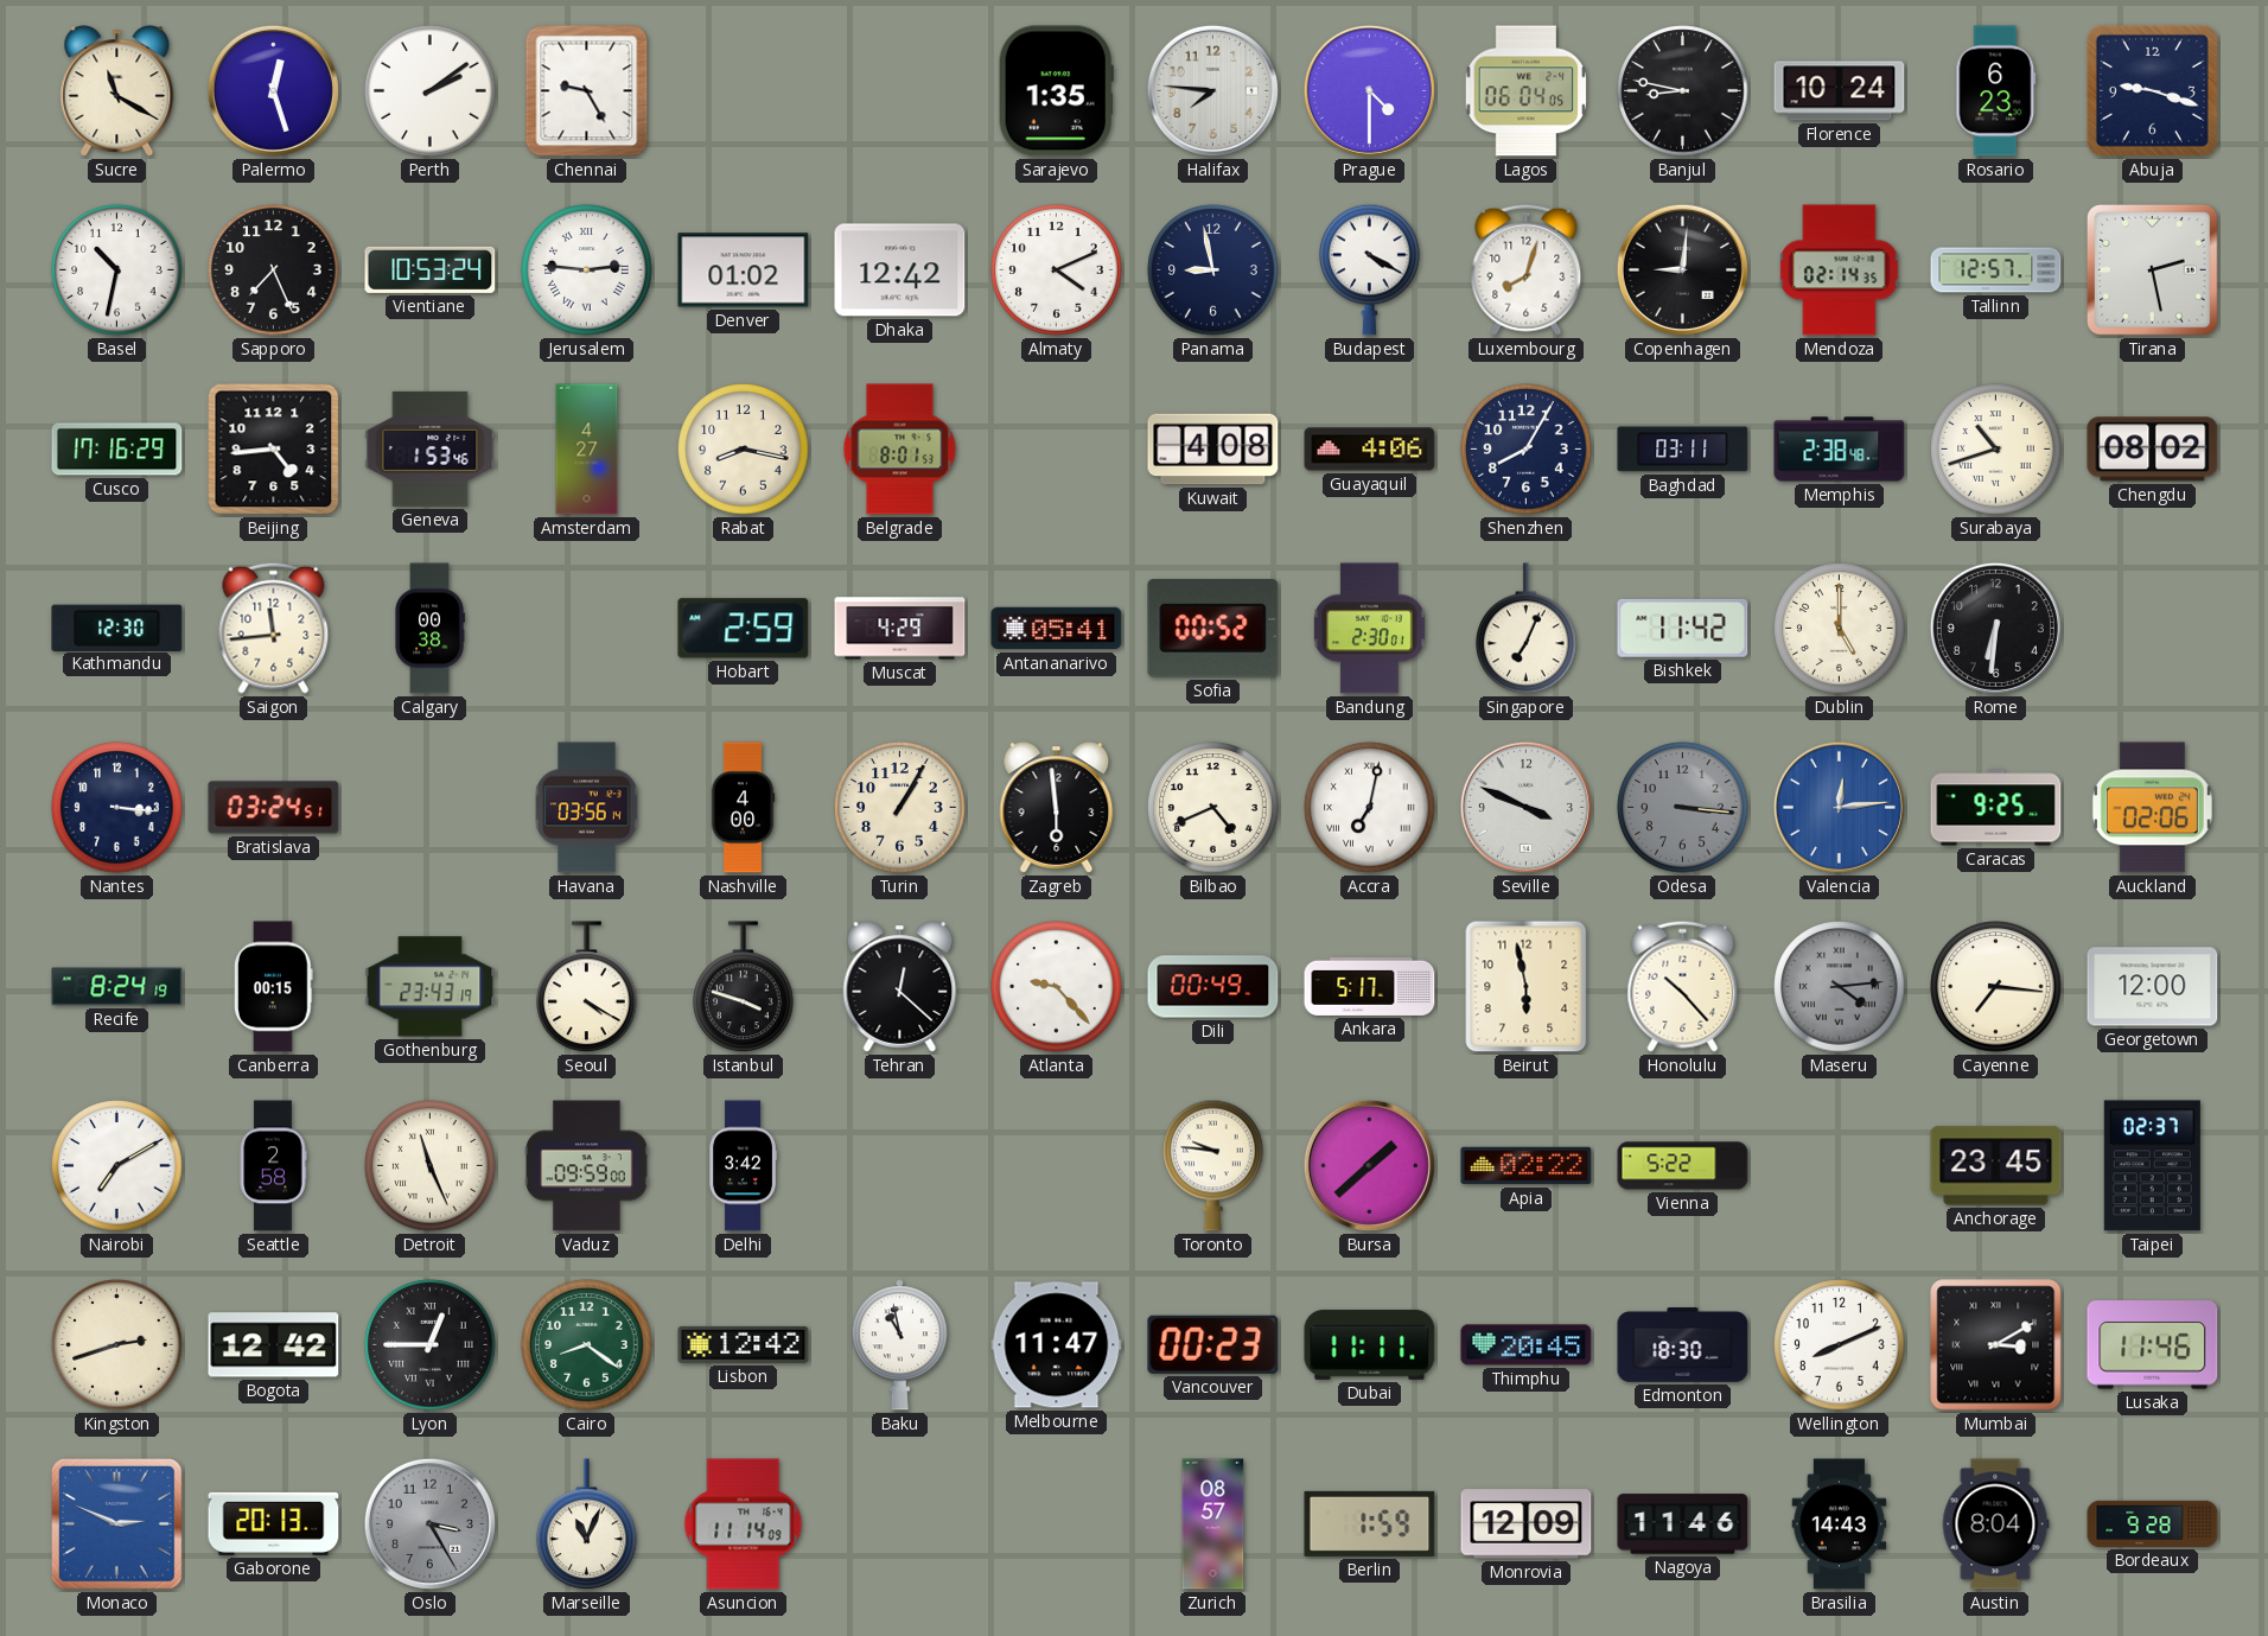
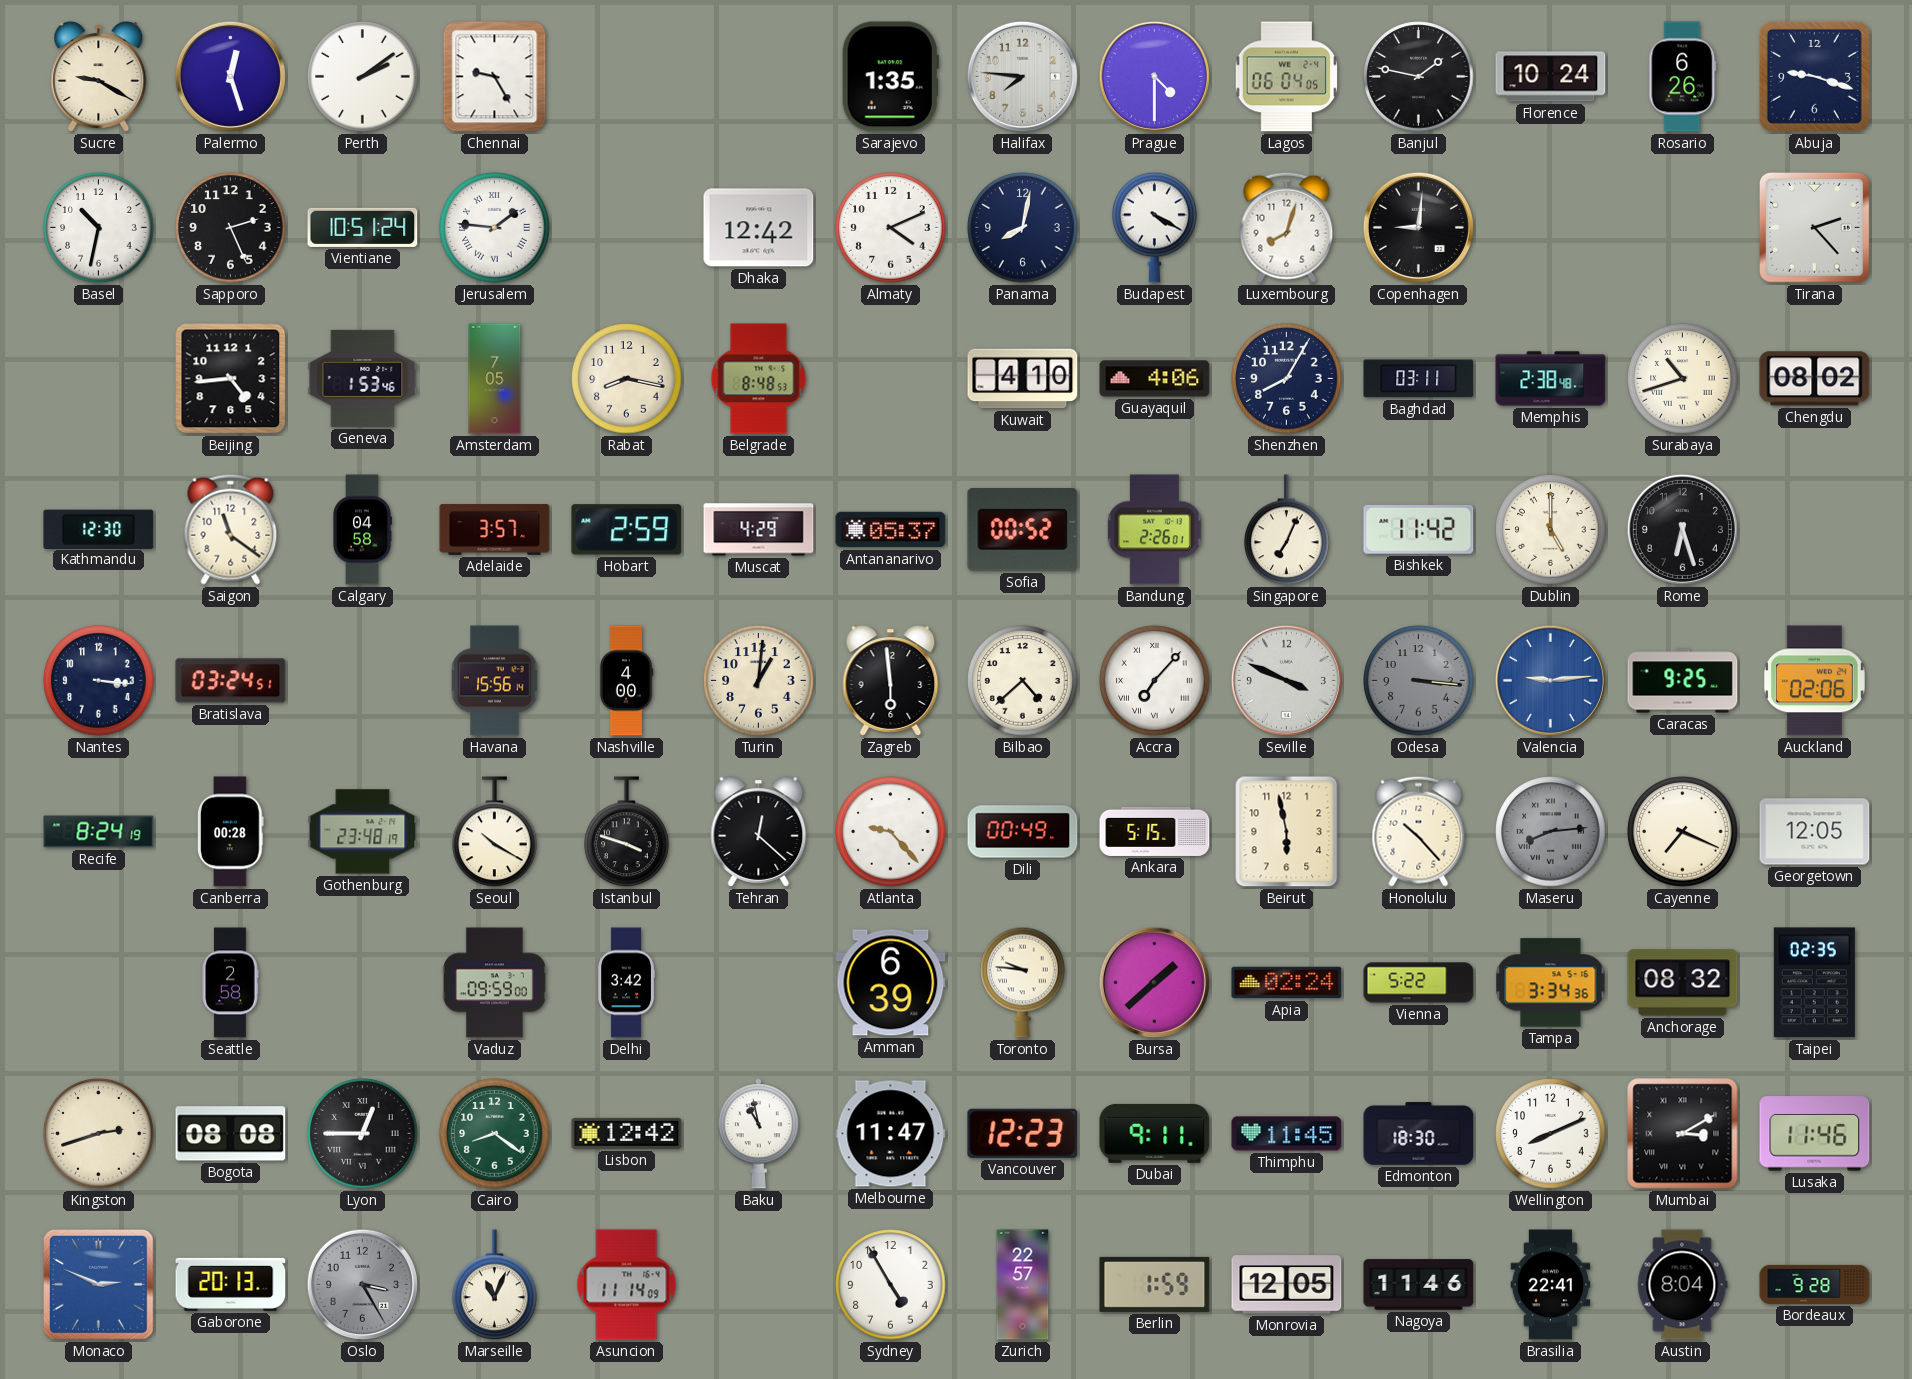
Sucre: 11:20 -> 9:20
Banjul: 8:47 -> 1:47
Rosario: 6:23 -> 6:26
Sapporo: 7:26 -> 2:26
Vientiane: 10:53 -> 10:51
Jerusalem: 2:46 -> 1:46
Denver: 01:02 -> none
Panama: 8:58 -> 8:02
Mendoza: 02:14 -> none
Tallinn: 12:57 -> none
Tirana: 2:28 -> 2:23
Cusco: 17:16 -> none
Amsterdam: 4:27 -> 7:05
Belgrade: 8:01 -> 8:48
Kuwait: 4:08 -> 4:10
Saigon: 11:44 -> 11:21
Calgary: 00:38 -> 04:58
Adelaide: none -> 3:57
Antananarivo: 05:41 -> 05:37
Bandung: 2:30 -> 2:26
Rome: 6:31 -> 6:27
Havana: 03:56 -> 15:56
Turin: 1:05 -> 1:01
Bilbao: 4:41 -> 4:38
Accra: 7:02 -> 7:07
Valencia: 12:14 -> 9:14
Canberra: 00:15 -> 00:28
Gothenburg: 23:43 -> 23:48
Seoul: 4:20 -> 10:20
Ankara: 5:17 -> 5:15
Maseru: 4:14 -> 8:14
Cayenne: 7:16 -> 7:19
Georgetown: 12:00 -> 12:05
Nairobi: 7:10 -> none
Detroit: 11:26 -> none
Amman: none -> 6:39
Apia: 02:22 -> 02:24
Tampa: none -> 3:34
Anchorage: 23:45 -> 08:32
Taipei: 02:37 -> 02:35
Bogota: 12:42 -> 08:08
Vancouver: 00:23 -> 12:23
Dubai: 11:11 -> 9:11
Thimphu: 20:45 -> 11:45
Sydney: none -> 4:55
Zurich: 08:57 -> 22:57
Monrovia: 12:09 -> 12:05
Brasilia: 14:43 -> 22:41
